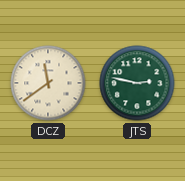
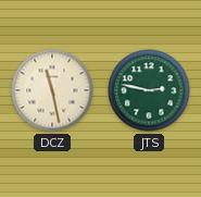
DCZ: 11:39 -> 11:28
